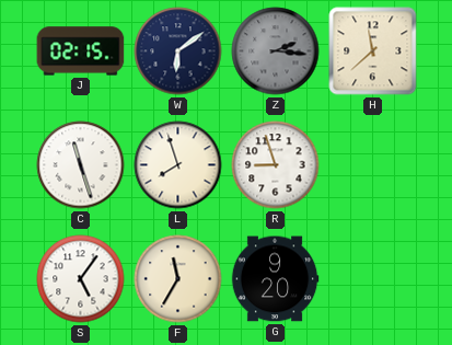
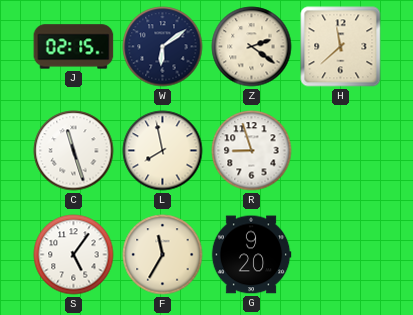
Z: 2:16 -> 2:21
Z dial: grey -> cream
L: 7:57 -> 7:58
